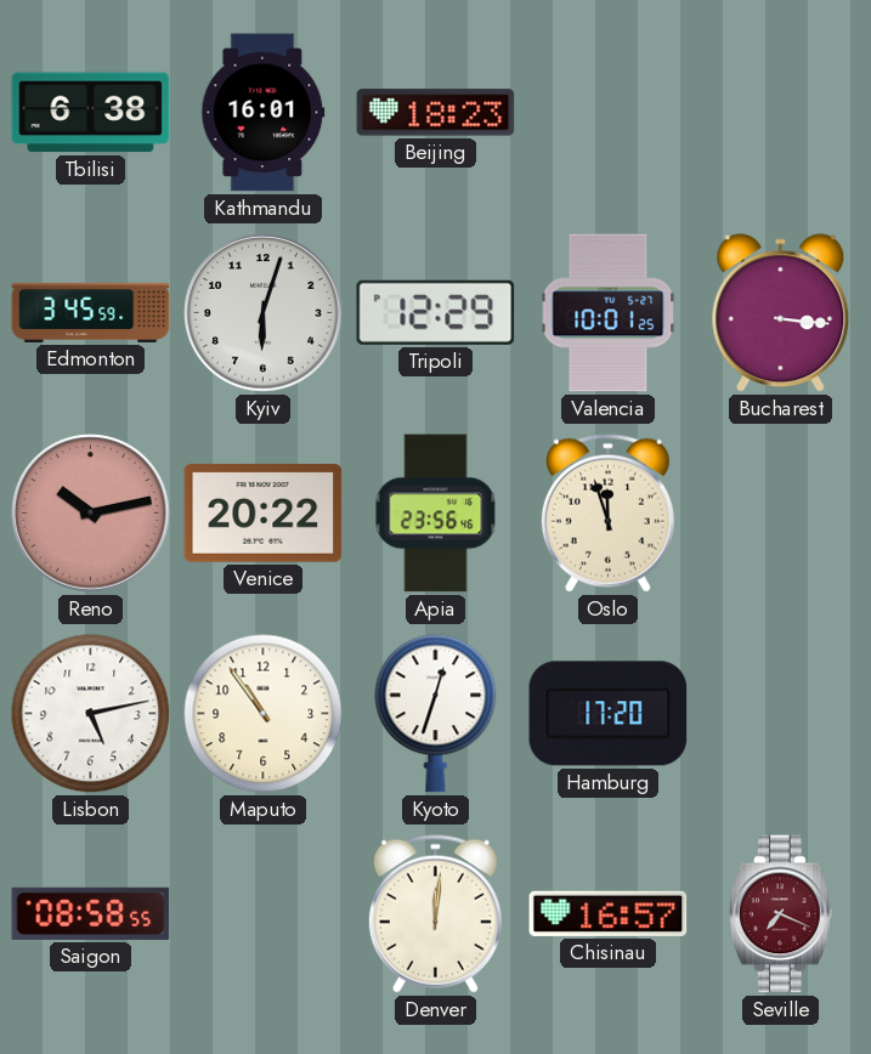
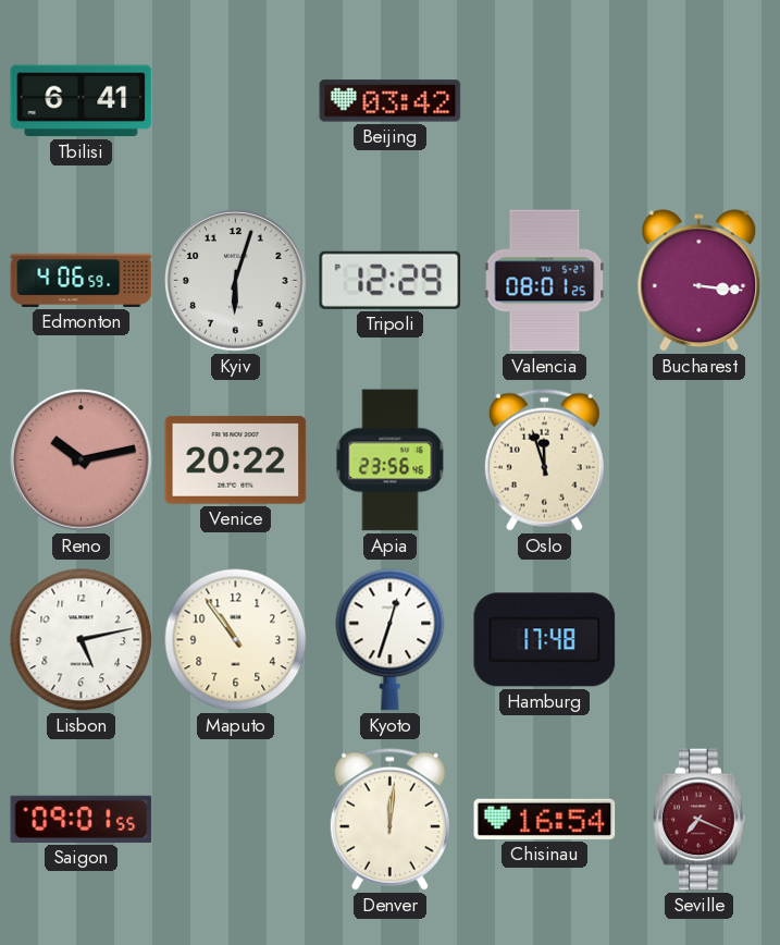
Tbilisi: 6:38 -> 6:41
Kathmandu: 16:01 -> none
Beijing: 18:23 -> 03:42
Edmonton: 3:45 -> 4:06
Valencia: 10:01 -> 08:01
Hamburg: 17:20 -> 17:48
Saigon: 08:58 -> 09:01
Chisinau: 16:57 -> 16:54
